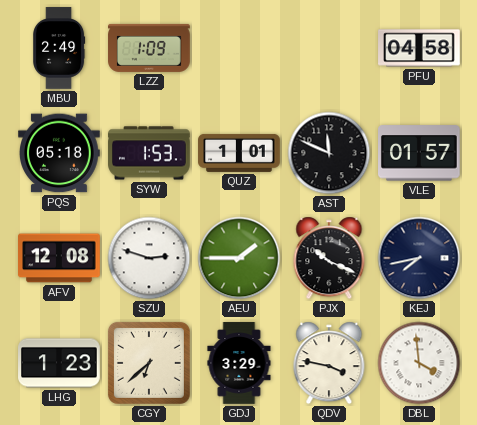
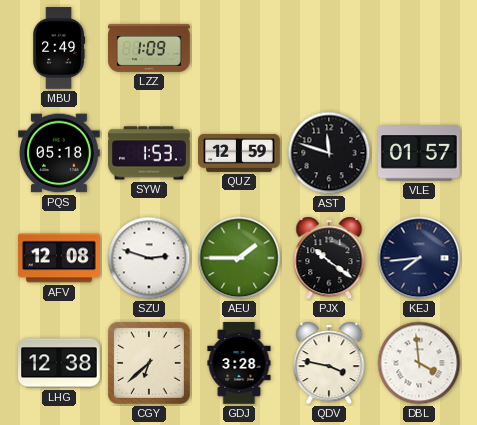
PFU: 04:58 -> none
QUZ: 1:01 -> 12:59
AST: 11:49 -> 11:48
PJX: 10:19 -> 10:21
KEJ: 7:43 -> 7:44
LHG: 1:23 -> 12:38
GDJ: 3:29 -> 3:28
